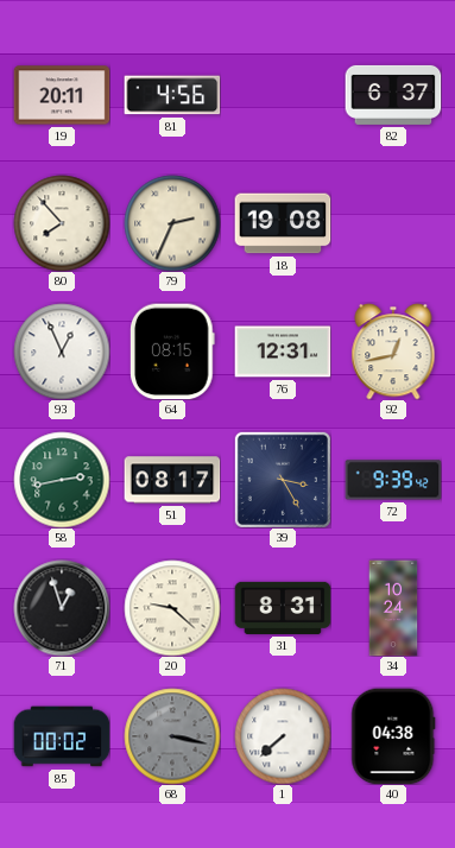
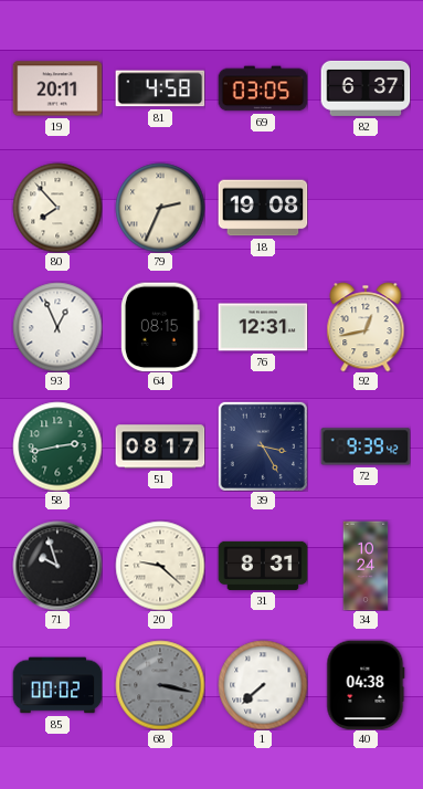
81: 4:56 -> 4:58
69: none -> 03:05
71: 12:57 -> 9:57
